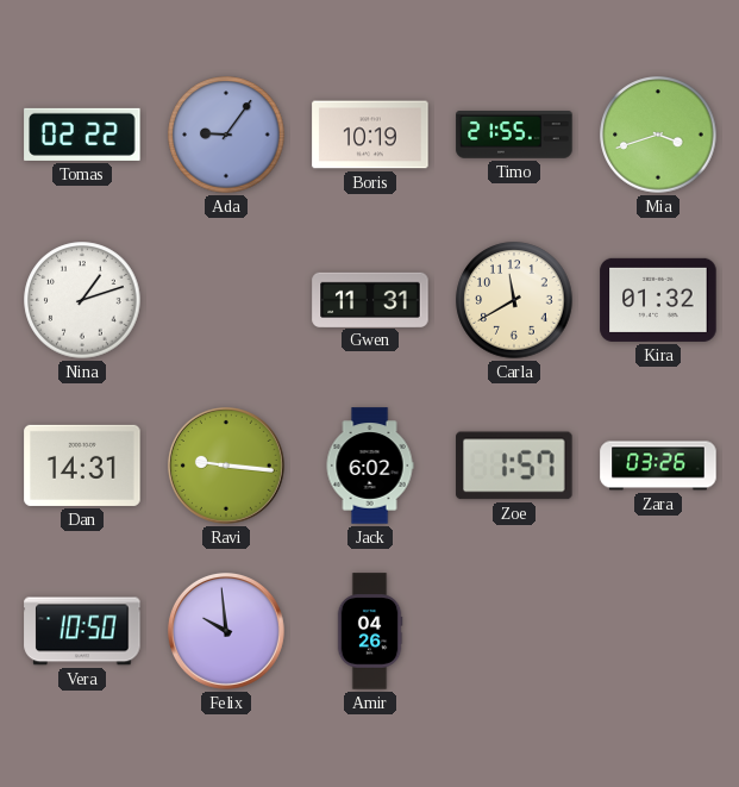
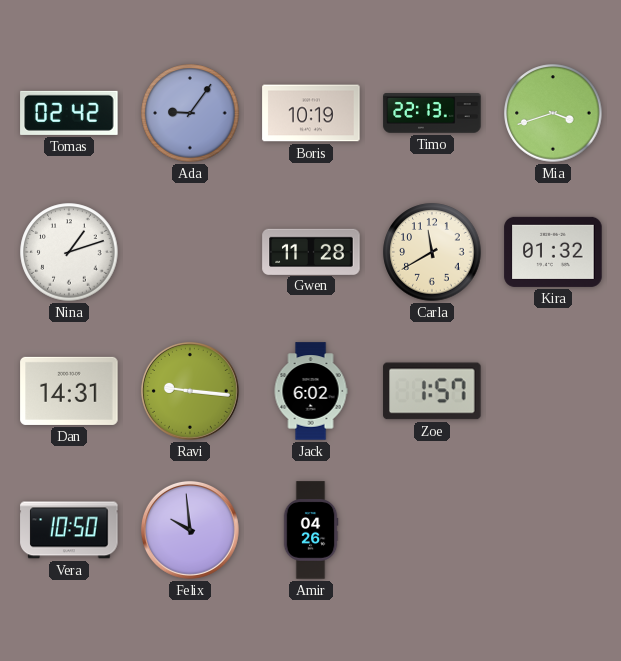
Tomas: 02:22 -> 02:42
Timo: 21:55 -> 22:13
Gwen: 11:31 -> 11:28
Zara: 03:26 -> none
